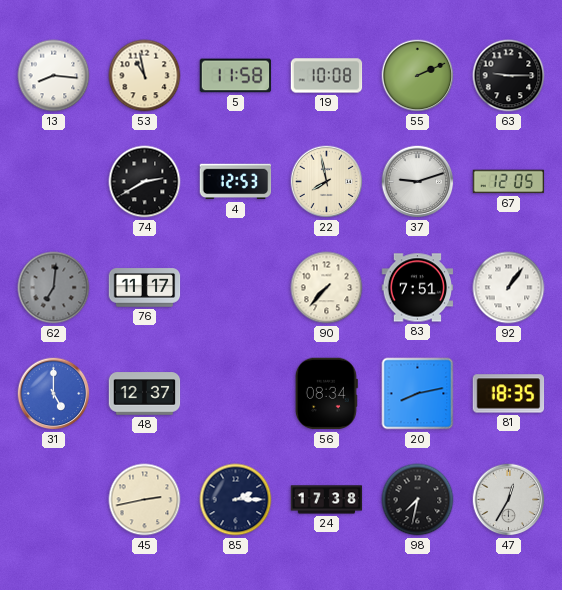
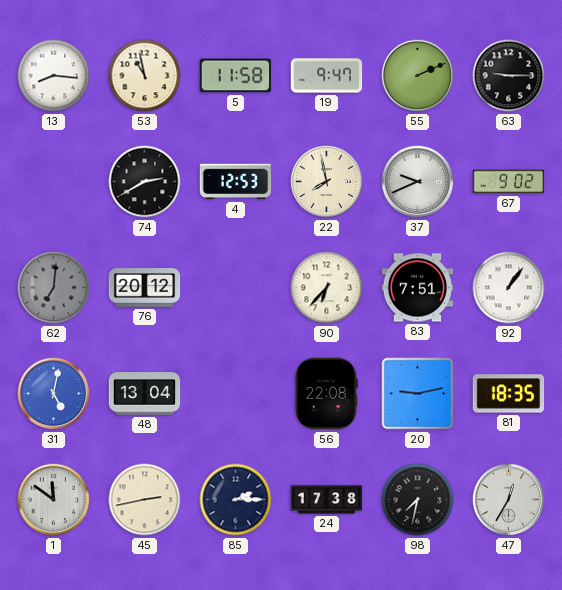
19: 10:08 -> 9:47
37: 9:12 -> 9:41
67: 12:05 -> 9:02
76: 11:17 -> 20:12
90: 7:37 -> 6:37
31: 5:00 -> 5:02
48: 12:37 -> 13:04
56: 08:34 -> 22:08
20: 8:13 -> 9:13
1: none -> 11:51
